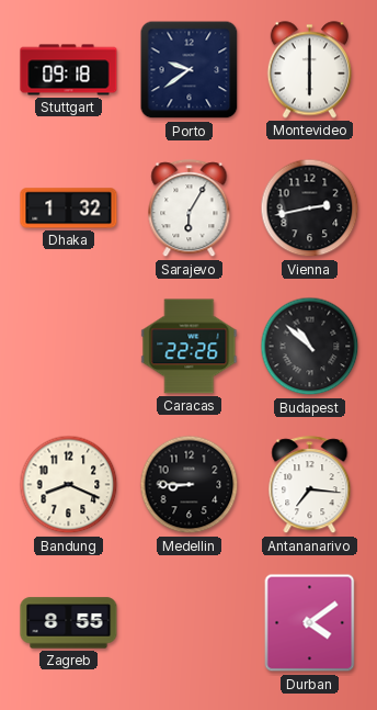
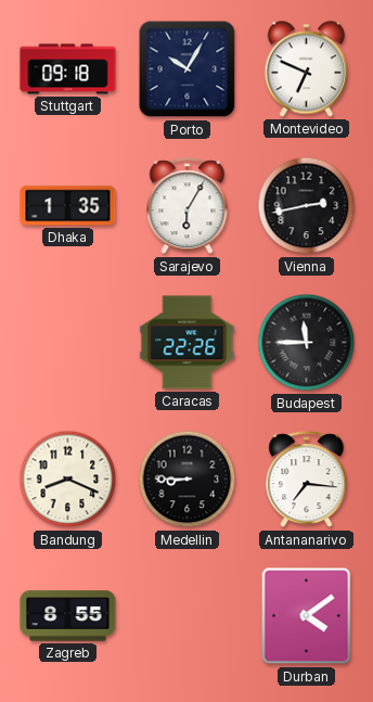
Porto: 9:39 -> 10:05
Montevideo: 6:00 -> 6:49
Dhaka: 1:32 -> 1:35
Budapest: 10:52 -> 11:45
